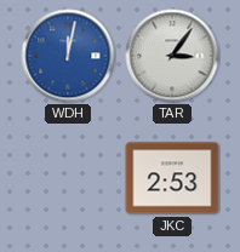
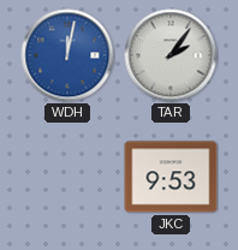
TAR: 3:06 -> 2:06
JKC: 2:53 -> 9:53
